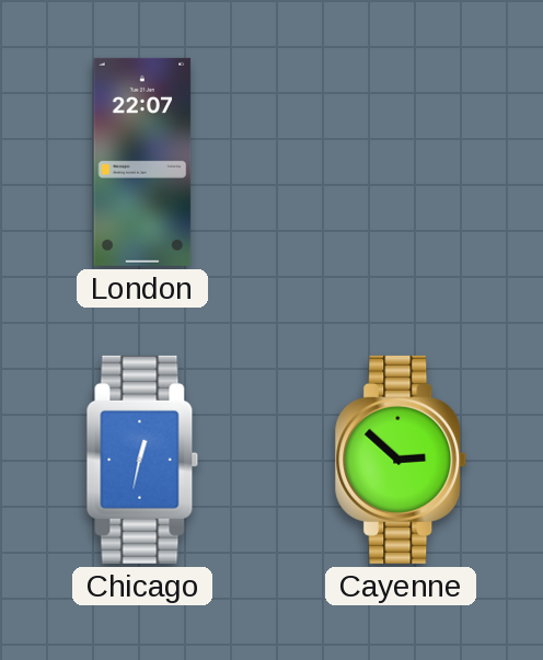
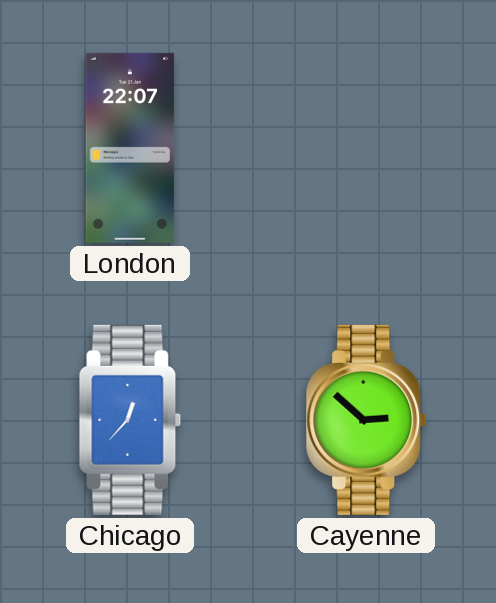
Chicago: 12:32 -> 12:37
